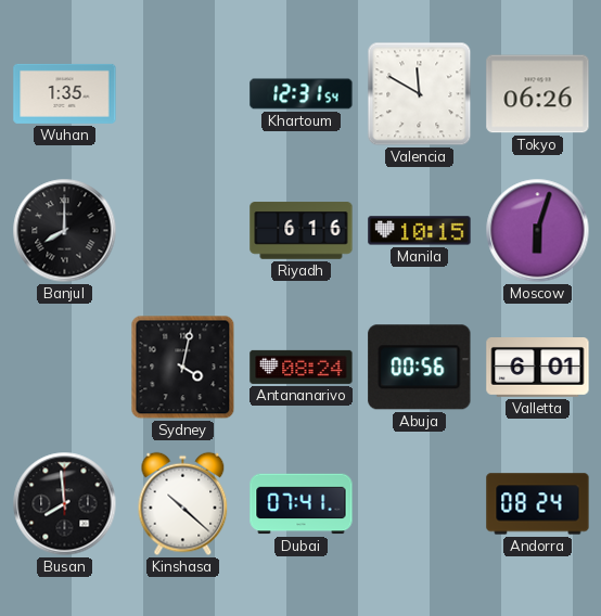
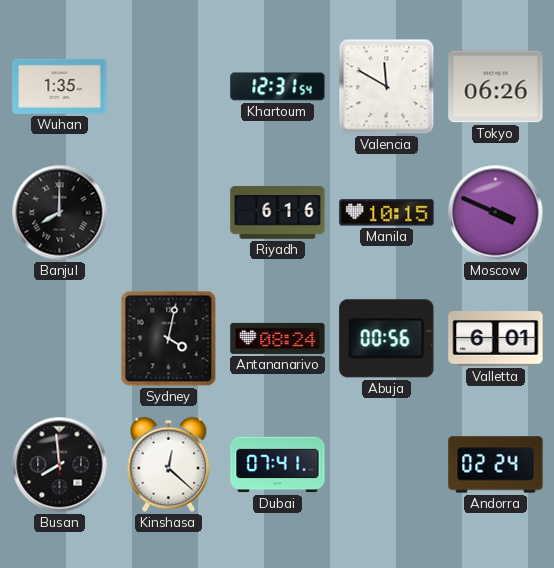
Moscow: 6:03 -> 3:49
Kinshasa: 10:22 -> 12:22
Andorra: 08:24 -> 02:24
